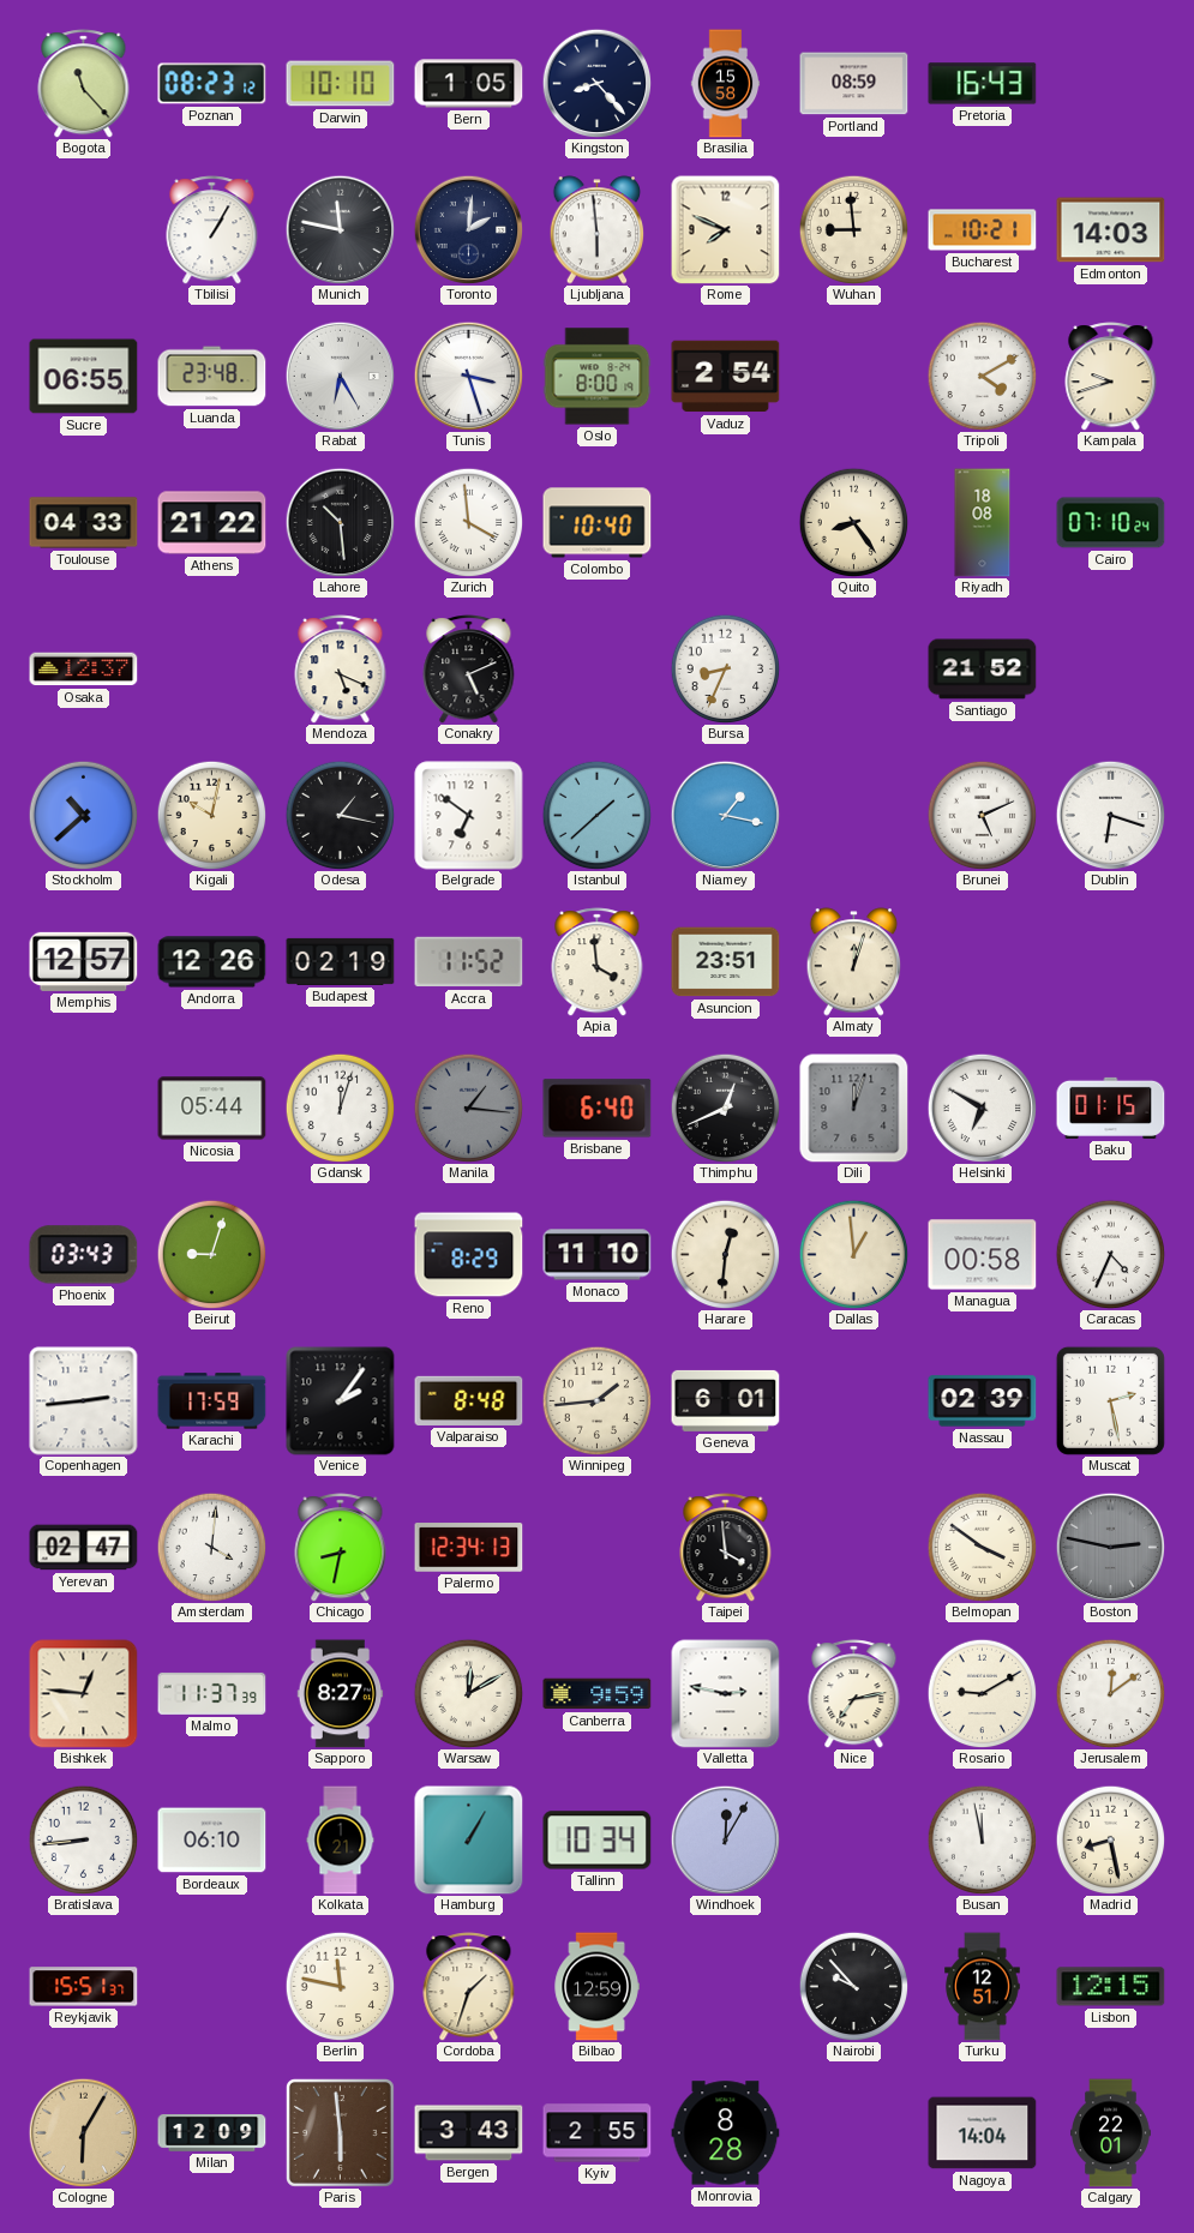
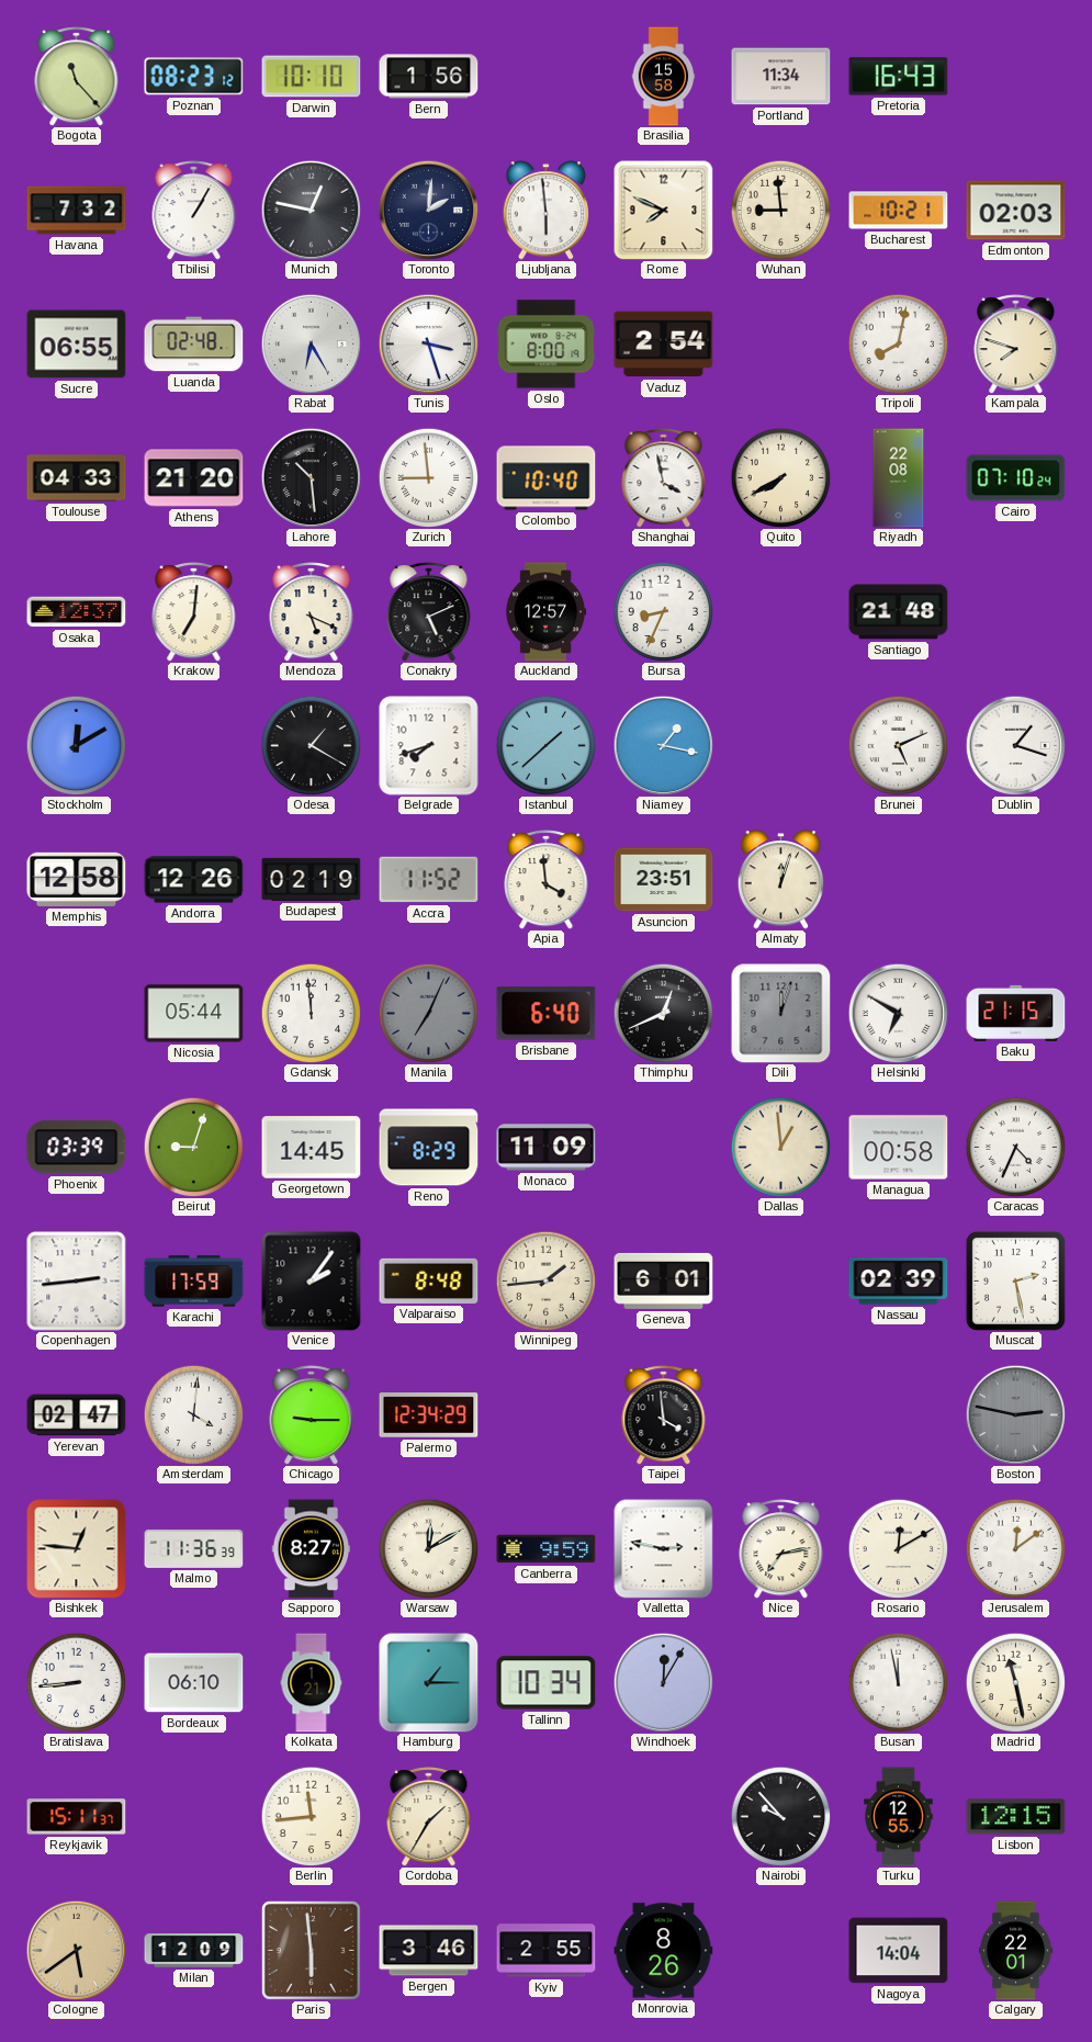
Bern: 1:05 -> 1:56
Kingston: 8:23 -> none
Portland: 08:59 -> 11:34
Havana: none -> 7:32
Munich: 11:47 -> 12:47
Edmonton: 14:03 -> 02:03
Luanda: 23:48 -> 02:48
Tripoli: 4:10 -> 8:02
Kampala: 9:42 -> 7:48
Athens: 21:22 -> 21:20
Zurich: 3:59 -> 8:59
Shanghai: none -> 3:58
Quito: 8:24 -> 7:40
Riyadh: 18:08 -> 22:08
Krakow: none -> 7:01
Auckland: none -> 12:57
Santiago: 21:52 -> 21:48
Stockholm: 10:38 -> 12:10
Kigali: 10:02 -> none
Odesa: 1:17 -> 1:20
Belgrade: 6:51 -> 7:42
Dublin: 6:18 -> 1:18
Memphis: 12:57 -> 12:58
Gdansk: 12:03 -> 11:59
Manila: 1:16 -> 7:04
Baku: 01:15 -> 21:15
Phoenix: 03:43 -> 03:39
Georgetown: none -> 14:45
Monaco: 11:10 -> 11:09
Harare: 12:31 -> none
Chicago: 8:32 -> 9:15
Palermo: 12:34:13 -> 12:34:29
Belmopan: 3:51 -> none
Malmo: 11:37 -> 11:36
Rosario: 9:10 -> 12:10
Hamburg: 1:05 -> 1:15
Madrid: 8:28 -> 11:28
Reykjavik: 15:51 -> 15:11
Berlin: 11:47 -> 11:44
Cordoba: 1:33 -> 1:35
Bilbao: 12:59 -> none
Turku: 12:51 -> 12:55
Cologne: 6:05 -> 5:39
Bergen: 3:43 -> 3:46
Monrovia: 8:28 -> 8:26
